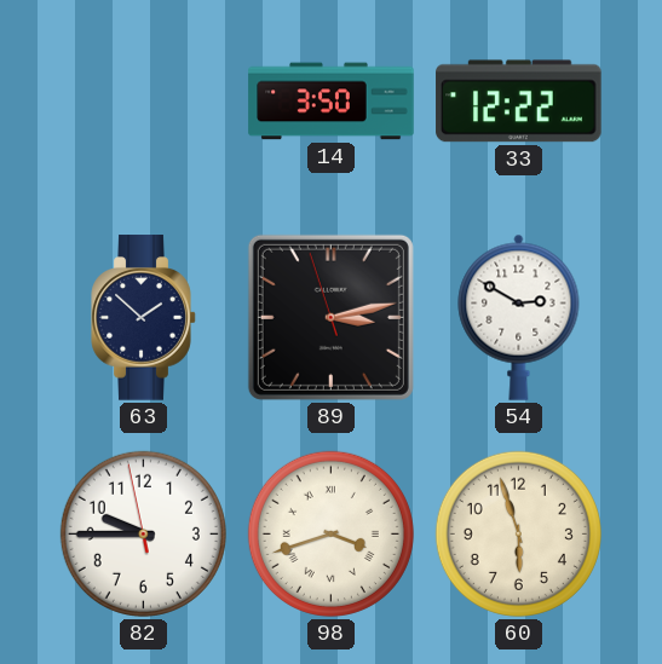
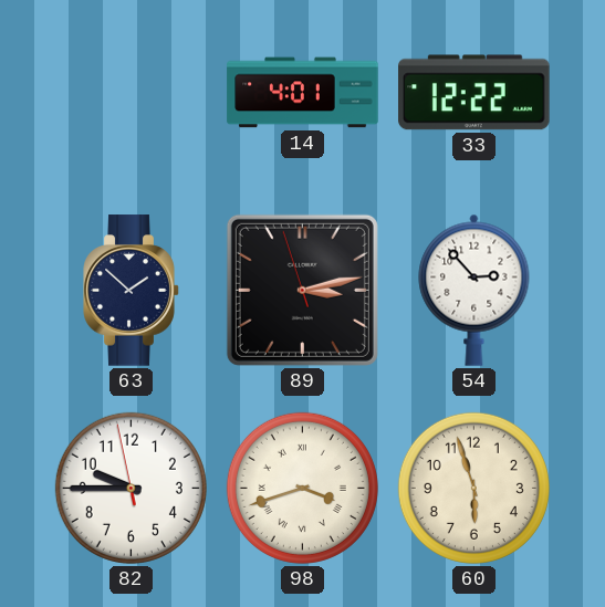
14: 3:50 -> 4:01
54: 2:50 -> 2:53
